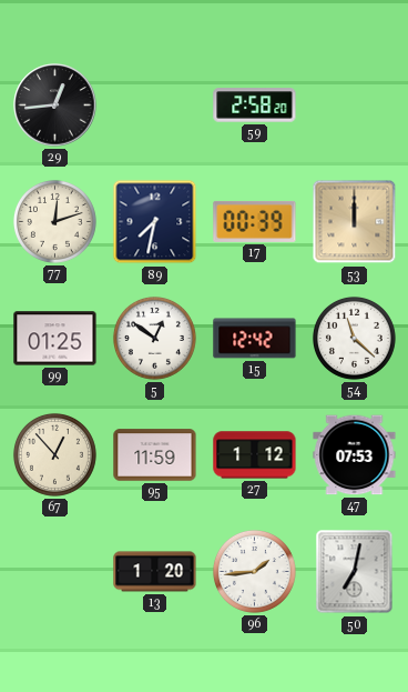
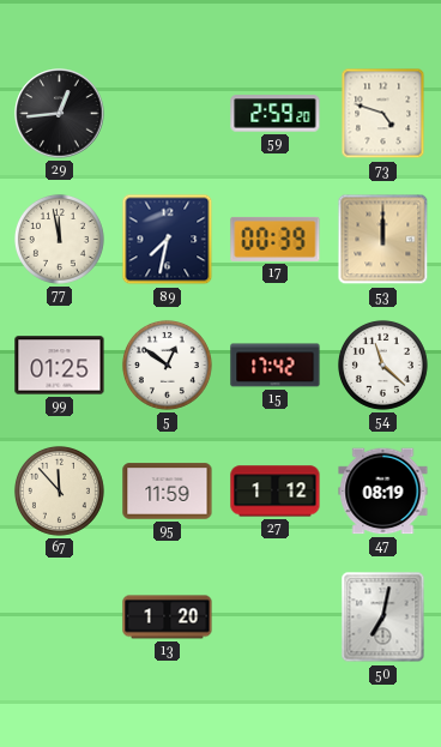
59: 2:58 -> 2:59
73: none -> 4:48
77: 12:12 -> 11:58
15: 12:42 -> 17:42
67: 12:53 -> 11:53
47: 07:53 -> 08:19
96: 1:44 -> none
